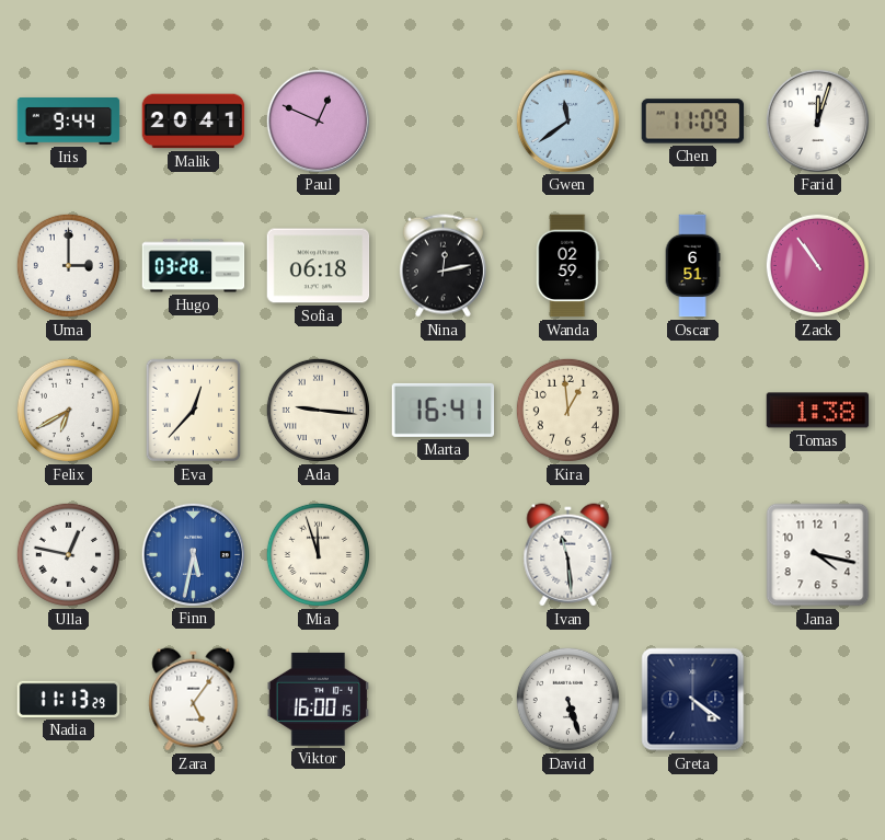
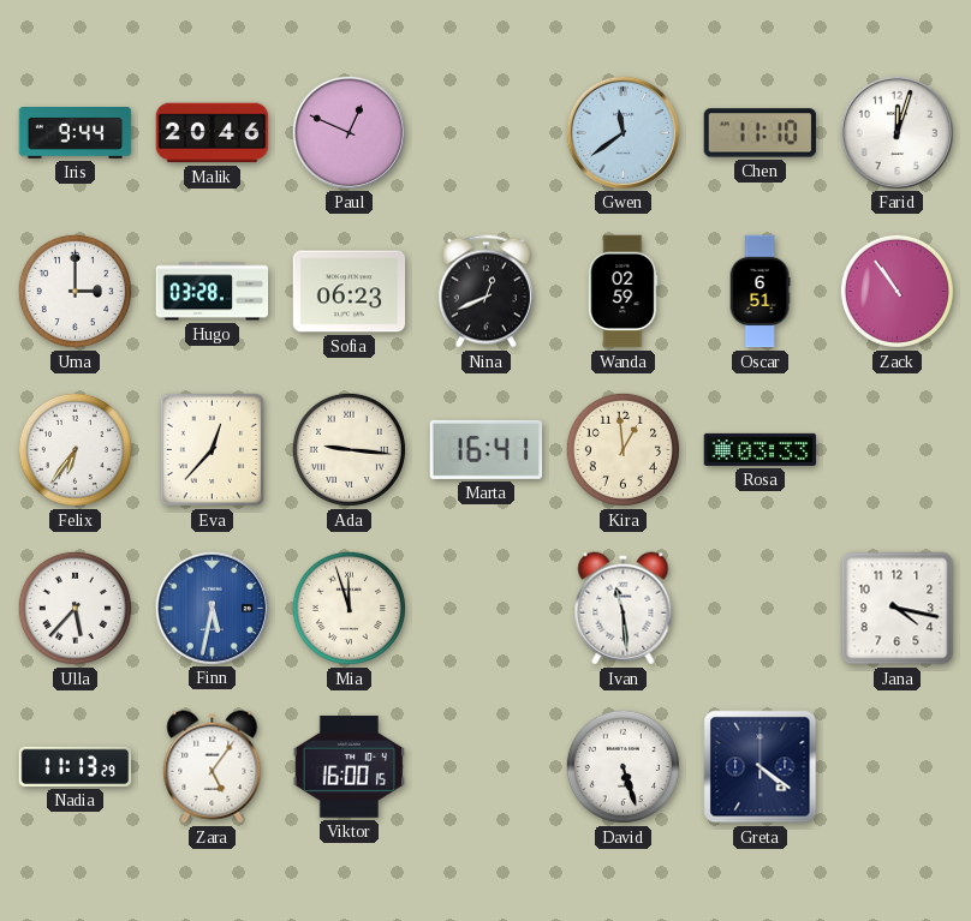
Malik: 20:41 -> 20:46
Chen: 11:09 -> 11:10
Sofia: 06:18 -> 06:23
Nina: 12:13 -> 12:41
Felix: 6:40 -> 6:36
Rosa: none -> 03:33
Tomas: 1:38 -> none
Ulla: 12:47 -> 5:37
